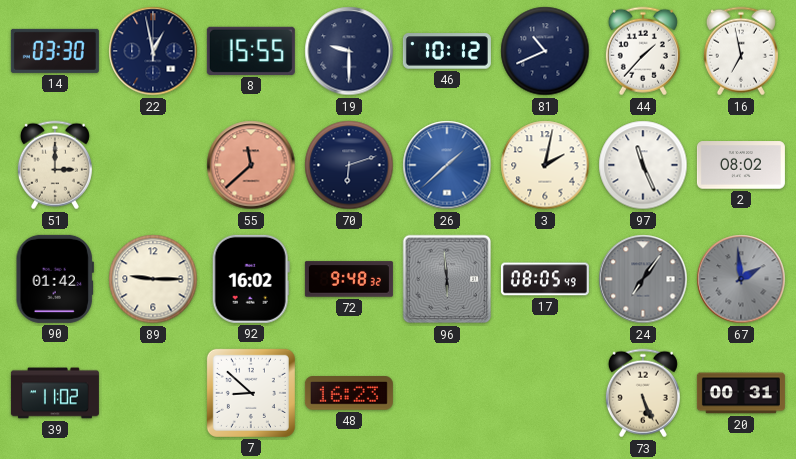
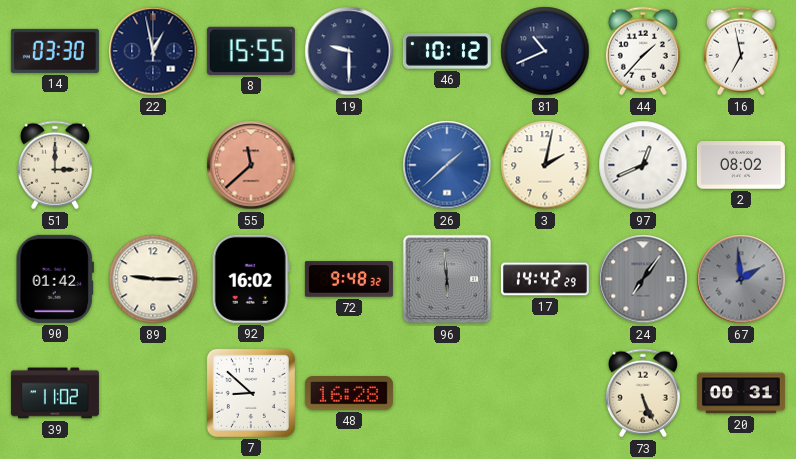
70: 6:12 -> none
97: 11:26 -> 12:41
17: 08:05 -> 14:42
48: 16:23 -> 16:28
